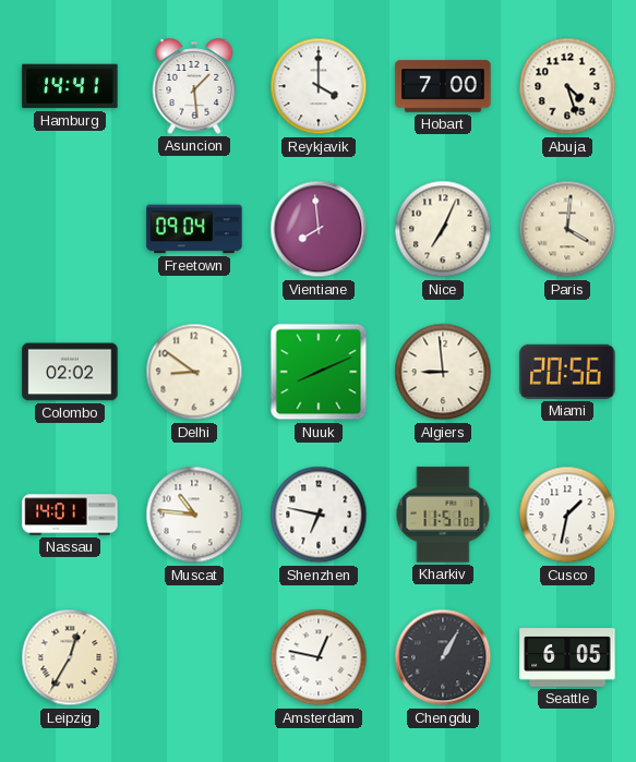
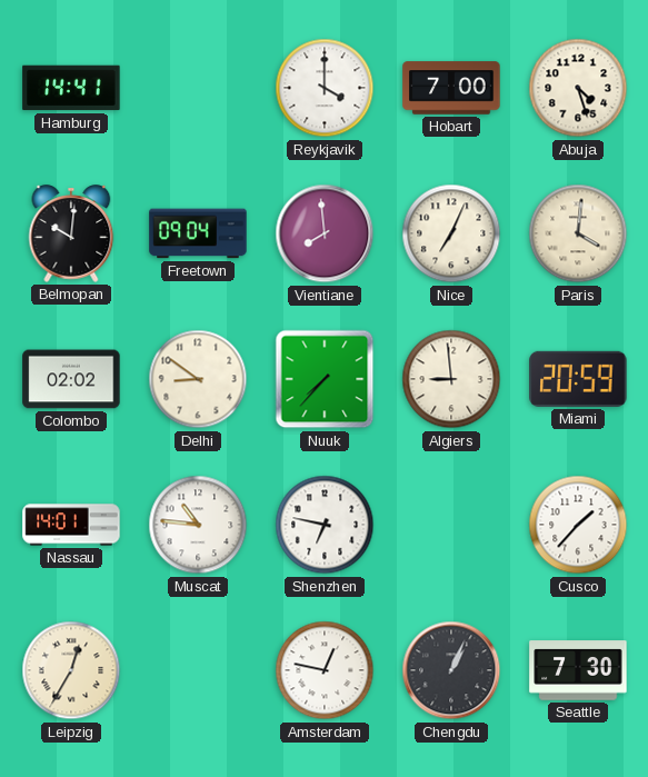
Asuncion: 1:29 -> none
Belmopan: none -> 10:01
Nuuk: 8:11 -> 7:37
Miami: 20:56 -> 20:59
Kharkiv: 11:51 -> none
Cusco: 1:32 -> 1:37
Chengdu: 1:05 -> 1:04
Seattle: 6:05 -> 7:30
